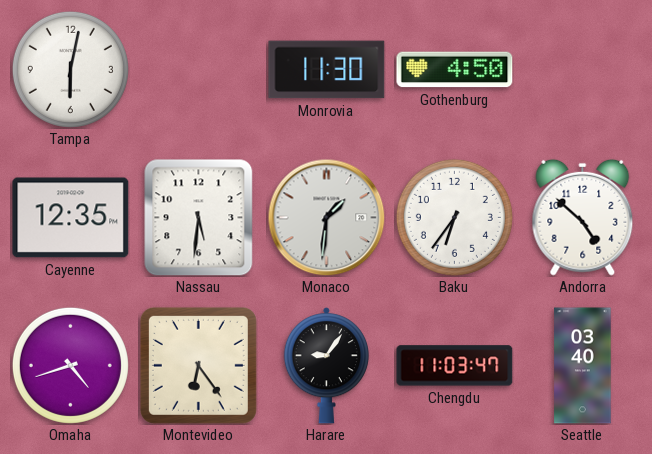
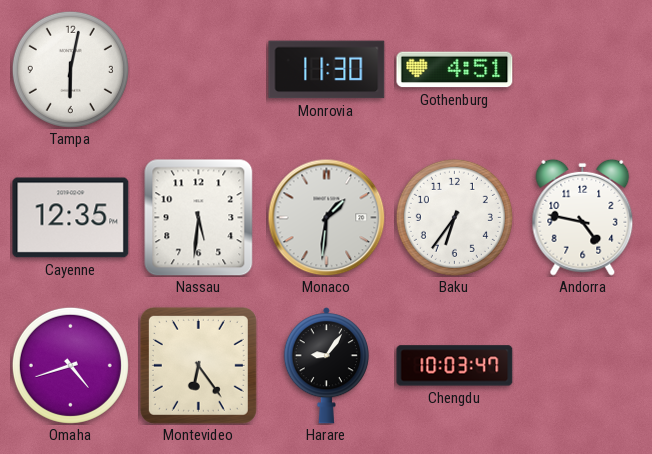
Gothenburg: 4:50 -> 4:51
Andorra: 4:52 -> 4:47
Chengdu: 11:03 -> 10:03
Seattle: 03:40 -> none
